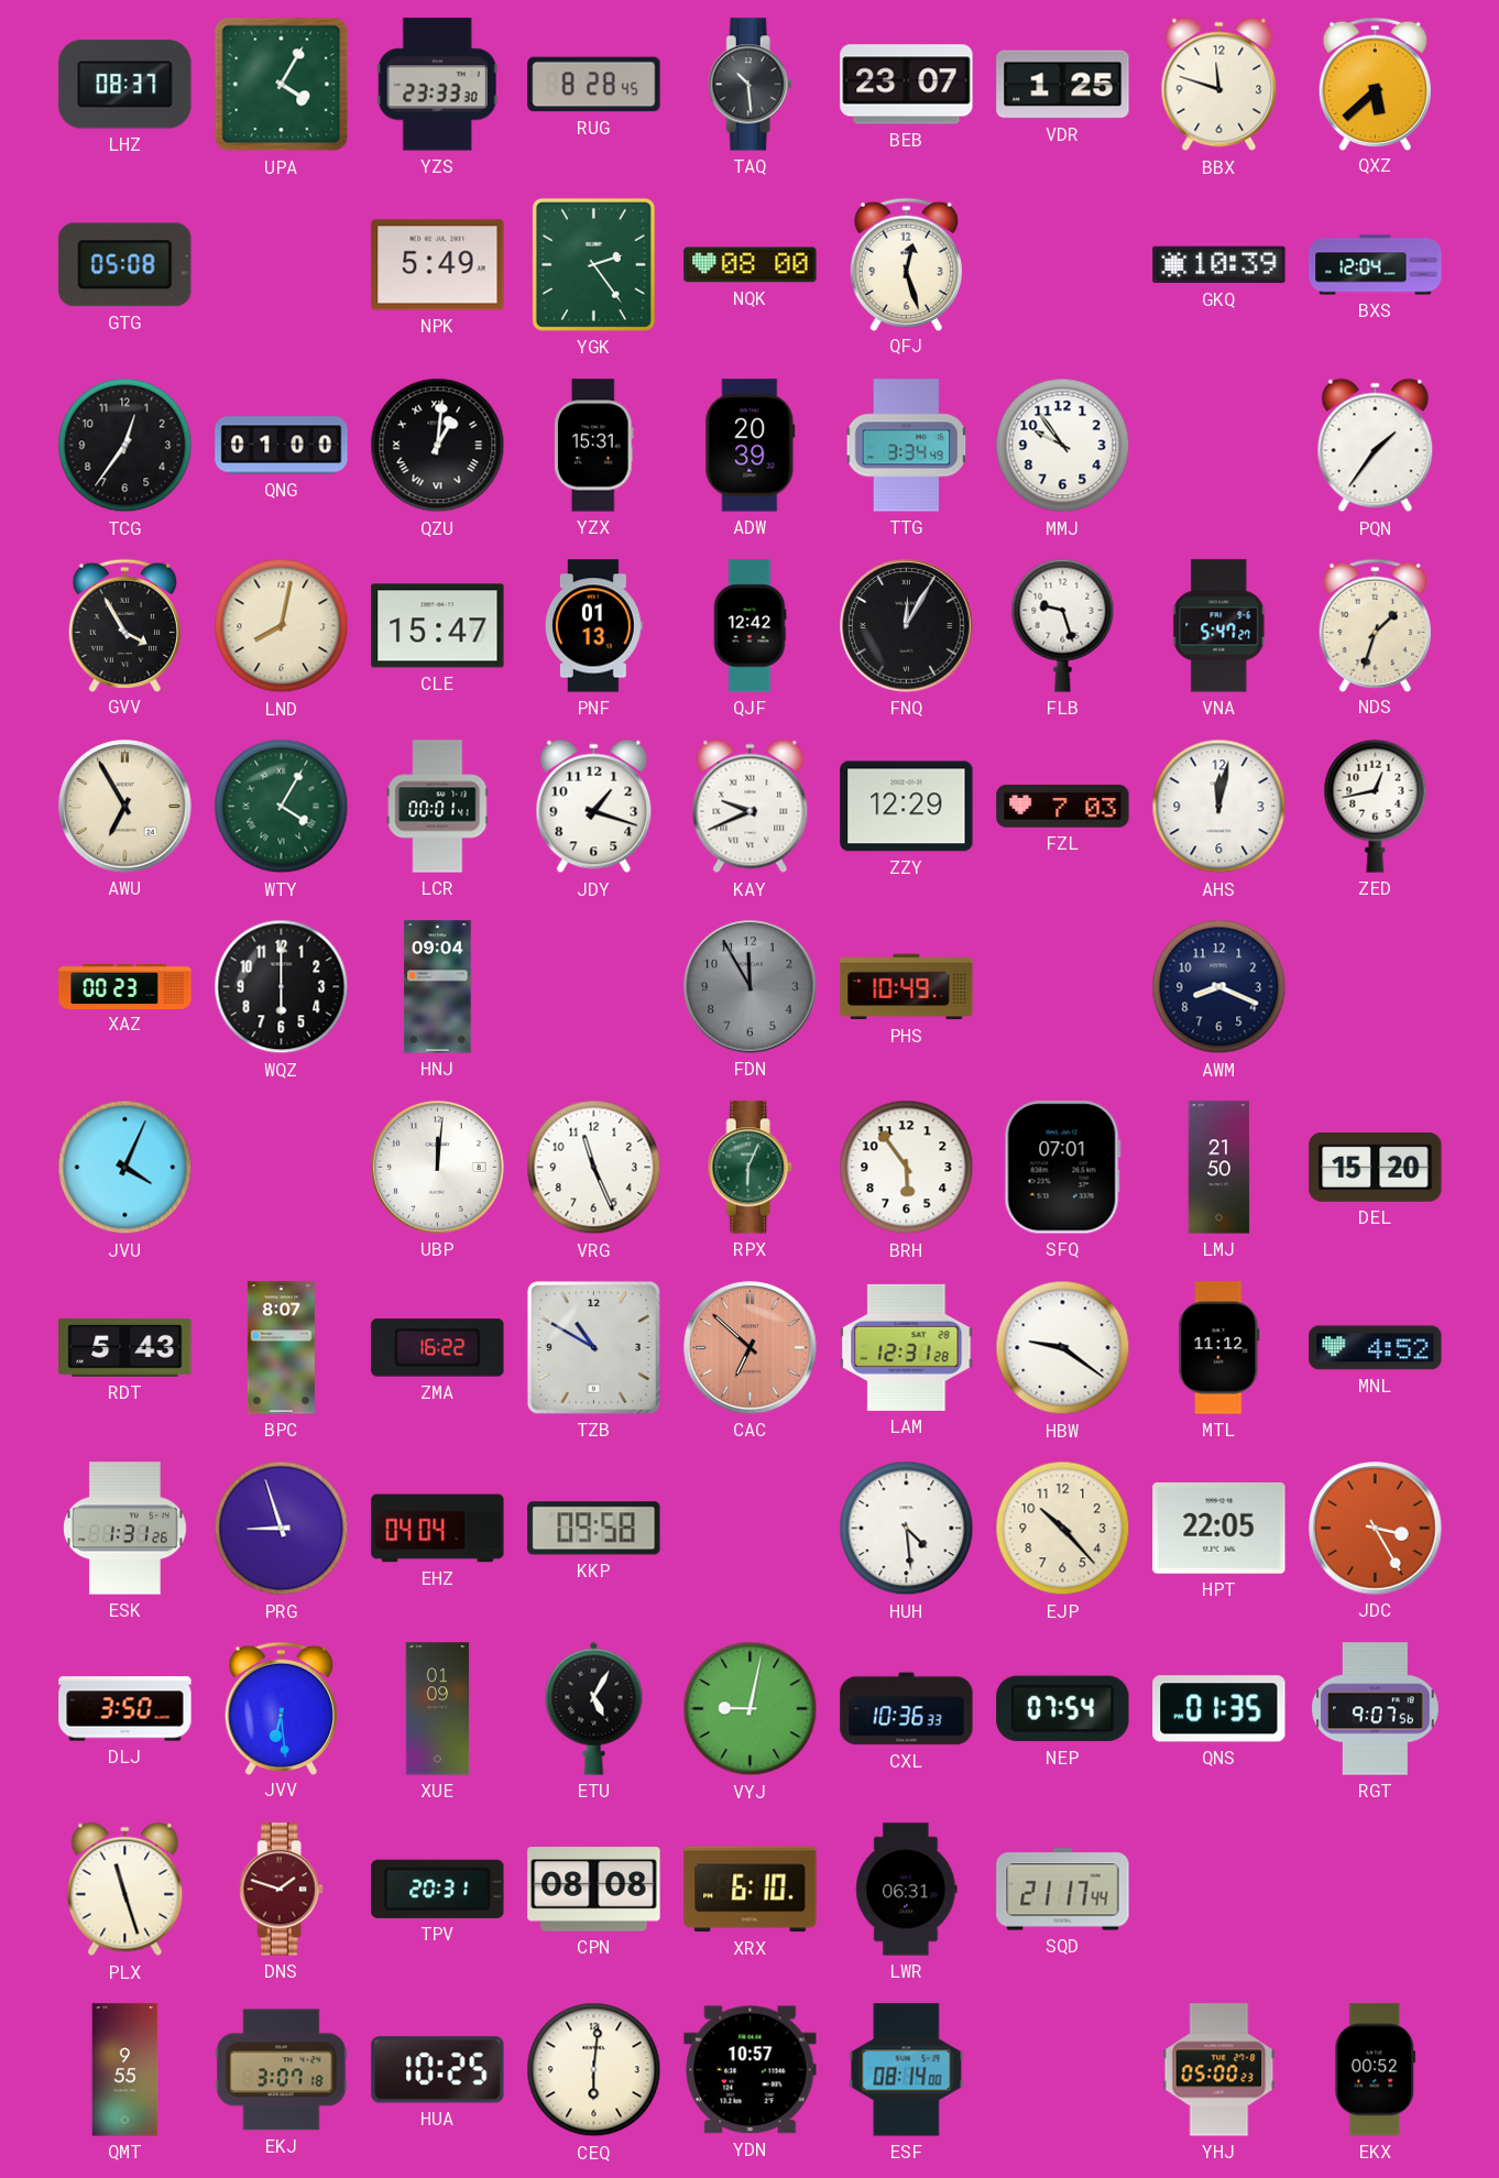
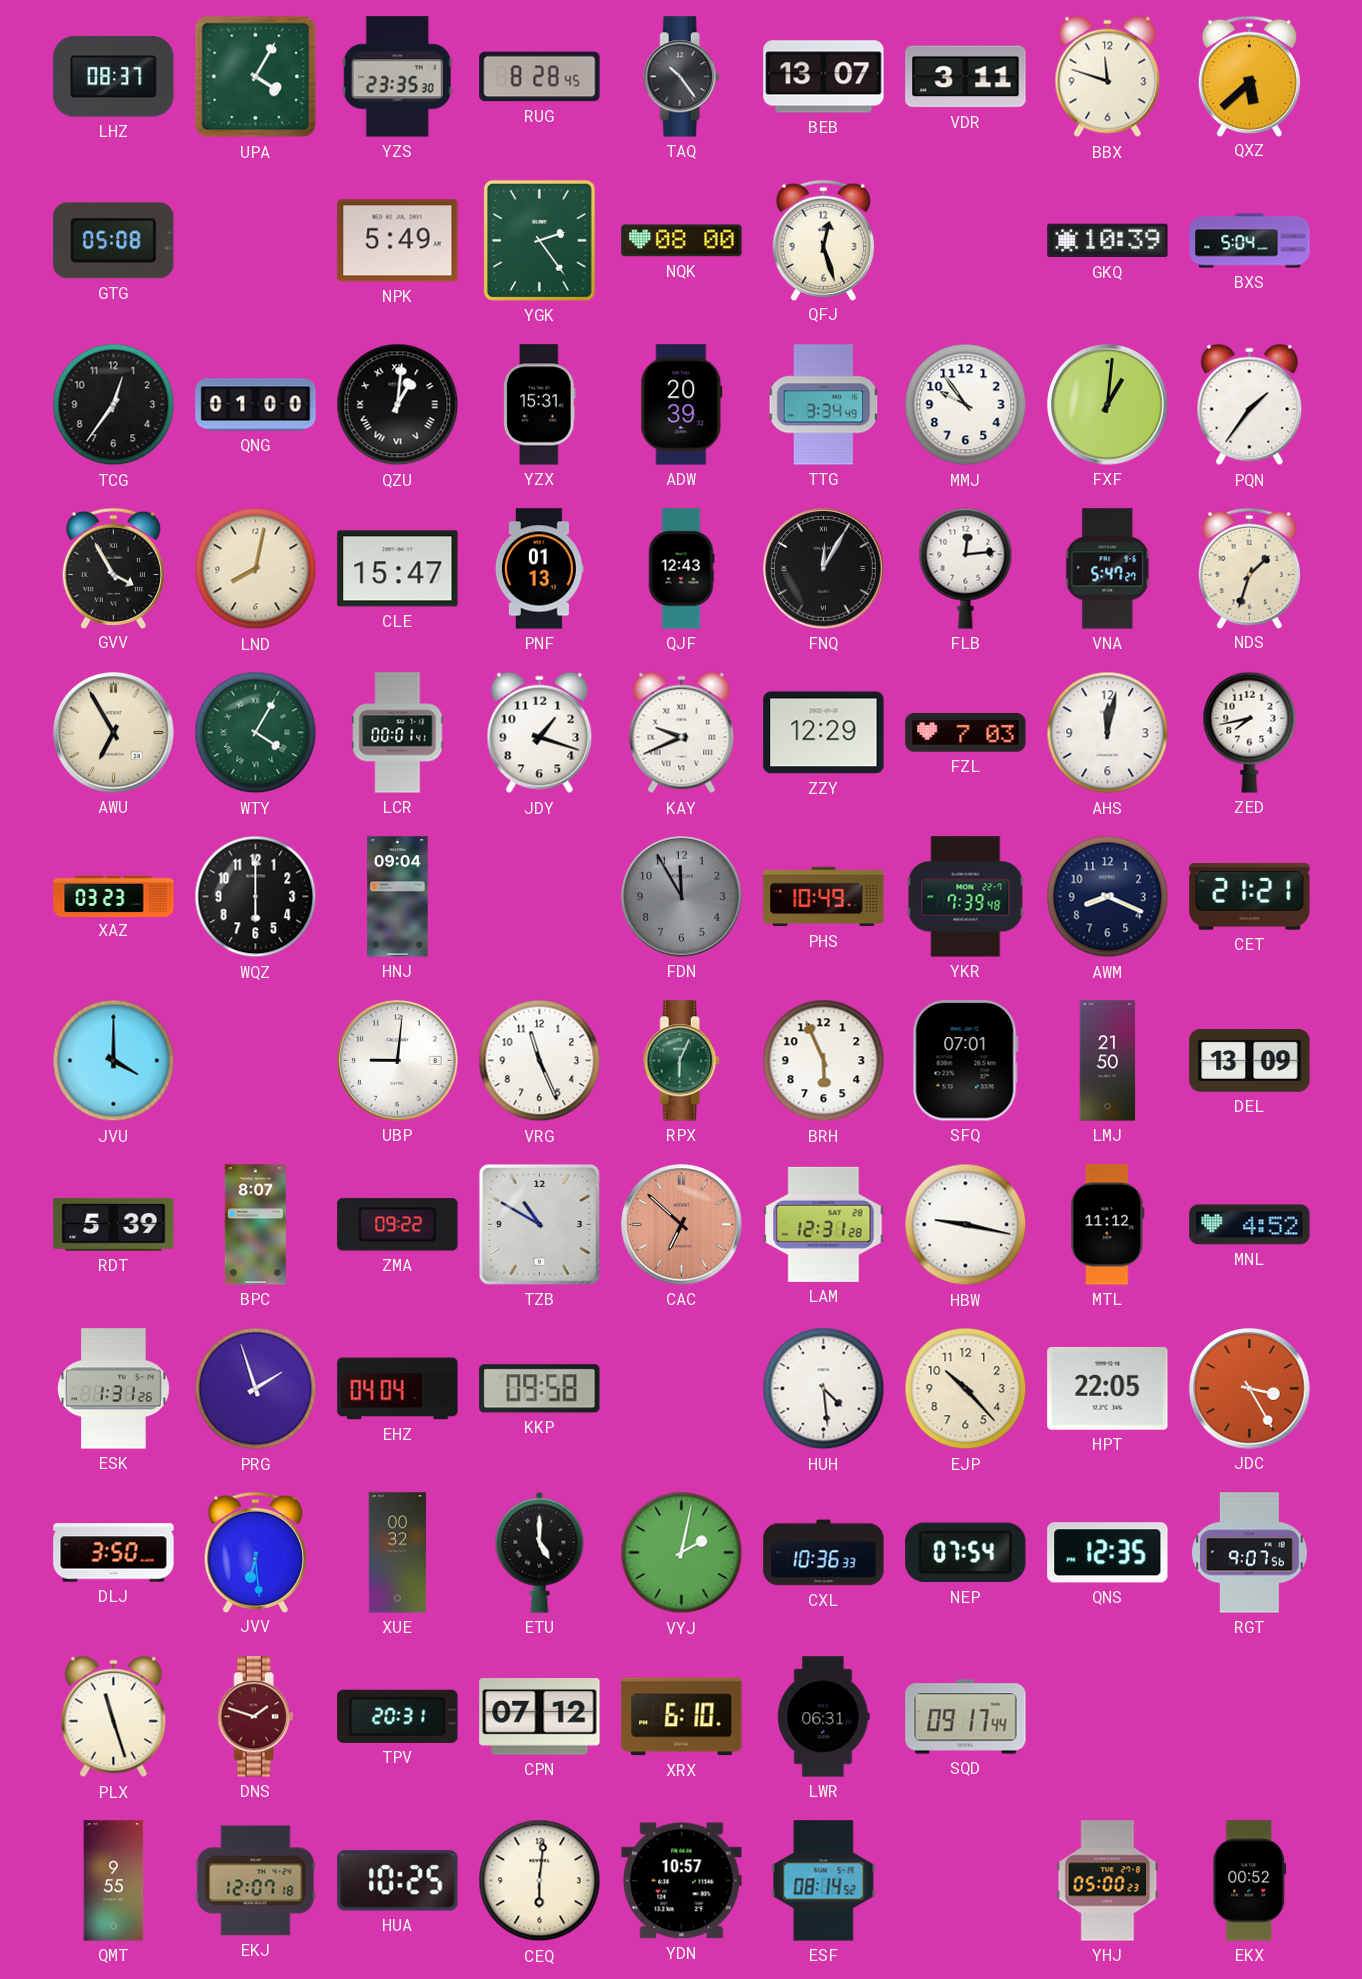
YZS: 23:33 -> 23:35
TAQ: 10:29 -> 10:24
BEB: 23:07 -> 13:07
VDR: 1:25 -> 3:11
BXS: 12:04 -> 5:04
FXF: none -> 1:01
QJF: 12:42 -> 12:43
FLB: 9:27 -> 12:14
ZED: 12:43 -> 7:43
XAZ: 00:23 -> 03:23
YKR: none -> 7:39
CET: none -> 21:21
JVU: 4:04 -> 4:00
UBP: 12:01 -> 9:01
BRH: 5:54 -> 5:56
DEL: 15:20 -> 13:09
RDT: 5:43 -> 5:39
ZMA: 16:22 -> 09:22
HBW: 9:21 -> 9:17
PRG: 8:57 -> 1:57
XUE: 01:09 -> 00:32
ETU: 5:05 -> 5:00
VYJ: 9:02 -> 2:02
QNS: 01:35 -> 12:35
CPN: 08:08 -> 07:12
SQD: 21:17 -> 09:17
EKJ: 3:07 -> 12:07
ESF: 08:14:00 -> 08:14:52
